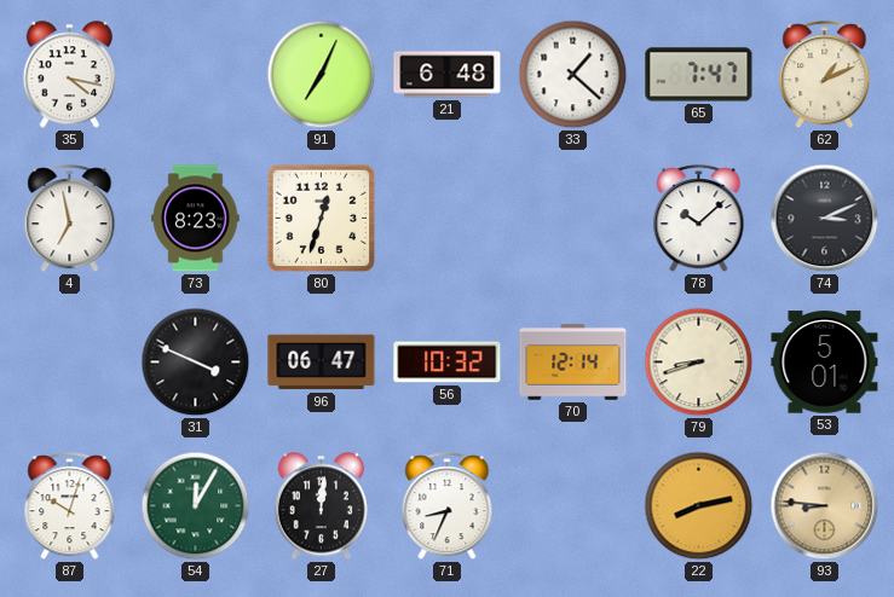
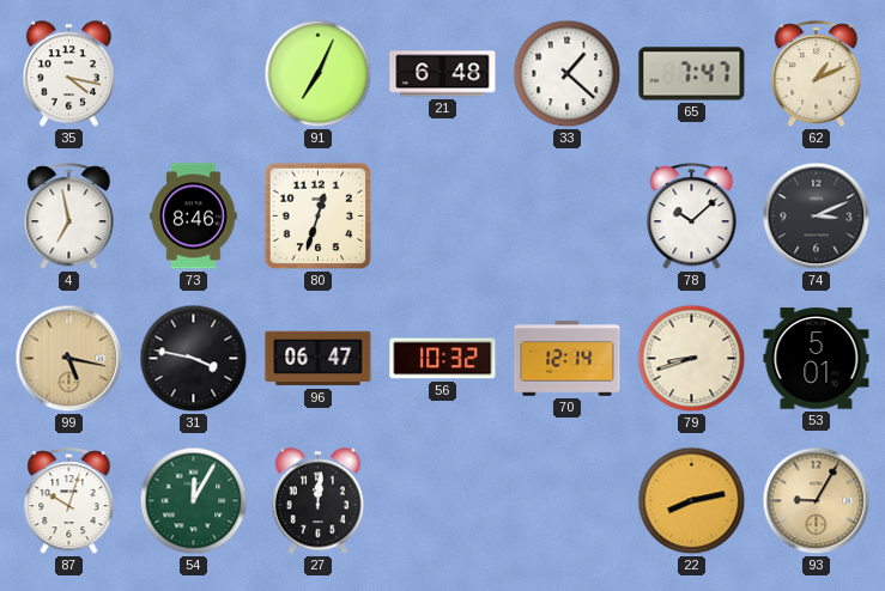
73: 8:23 -> 8:46
99: none -> 5:17
31: 3:49 -> 3:47
71: 8:34 -> none
93: 8:46 -> 9:05
